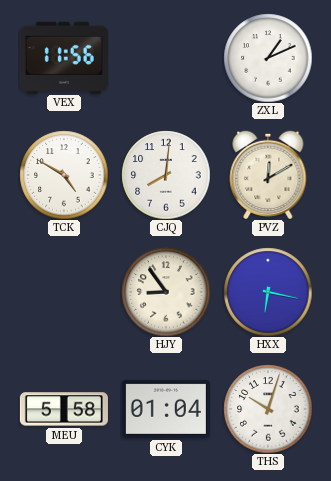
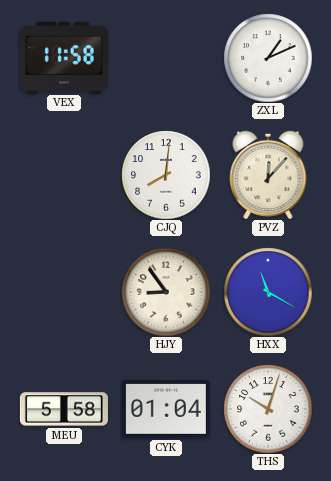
VEX: 11:56 -> 11:58
TCK: 4:50 -> none
PVZ: 12:10 -> 12:07
HXX: 6:17 -> 11:20
